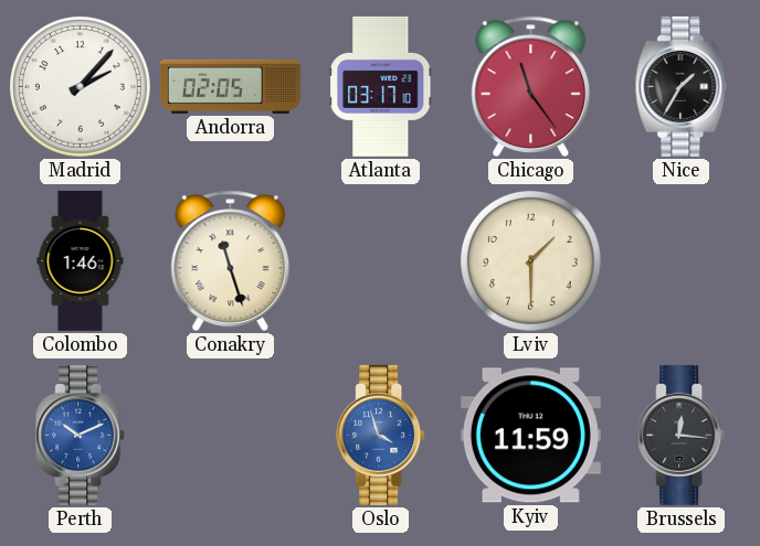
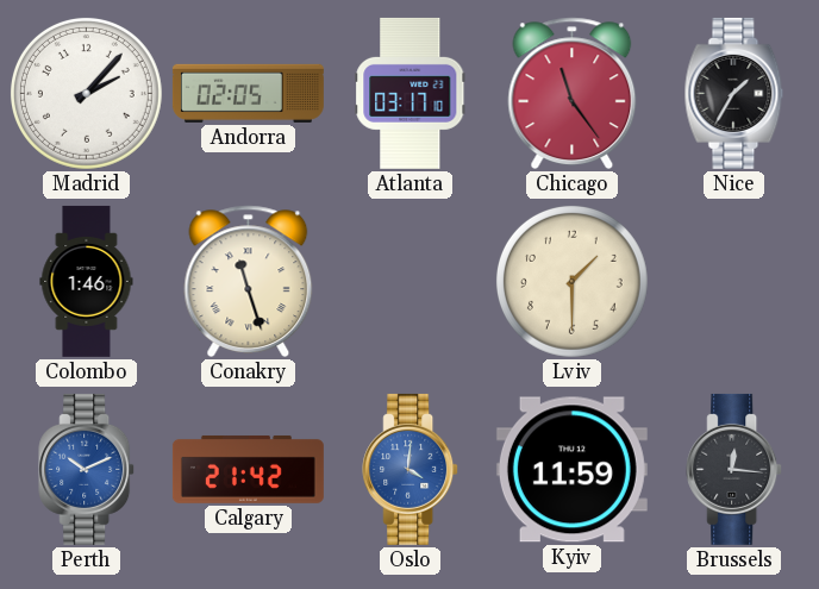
Calgary: none -> 21:42
Oslo: 3:57 -> 4:01
